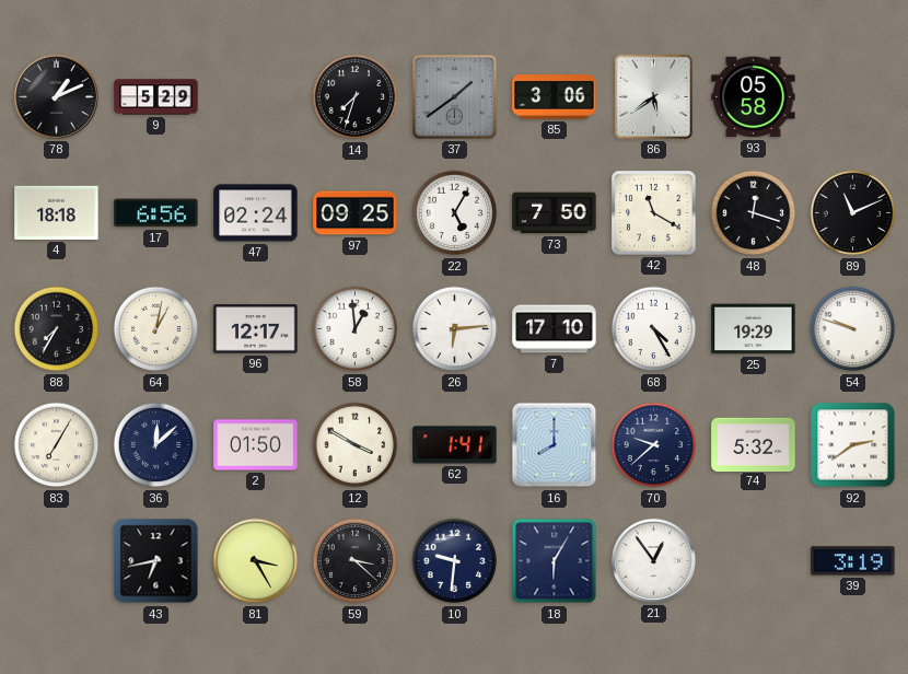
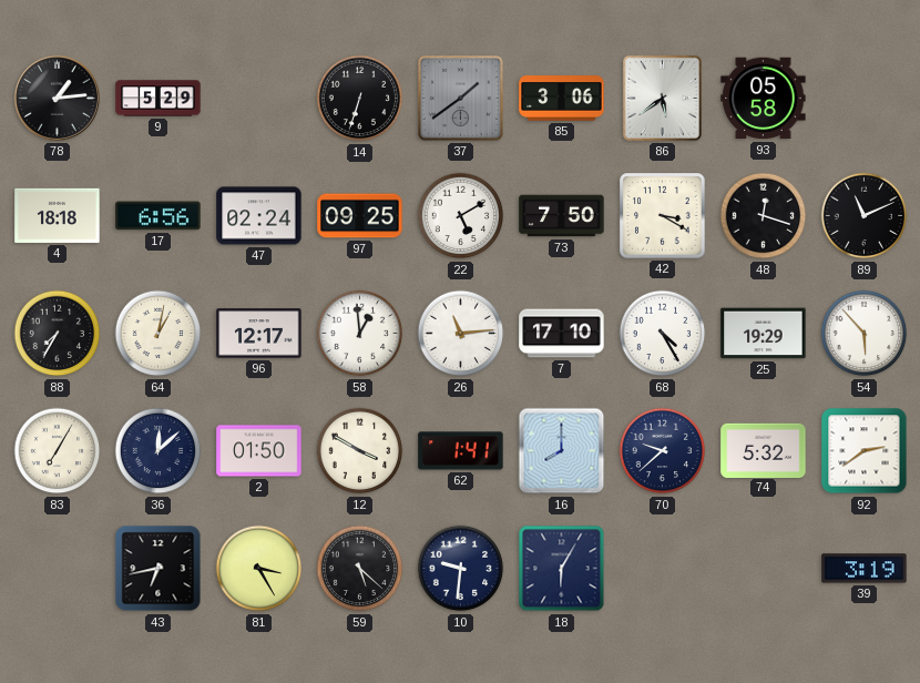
78: 1:11 -> 1:14
14: 7:33 -> 6:33
22: 5:05 -> 5:10
42: 11:20 -> 3:20
26: 6:14 -> 11:14
54: 9:48 -> 5:53
59: 3:22 -> 5:22
21: 12:54 -> none
